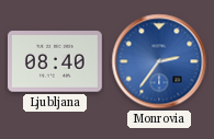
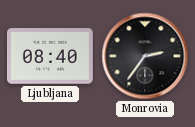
Monrovia dial: blue -> black
